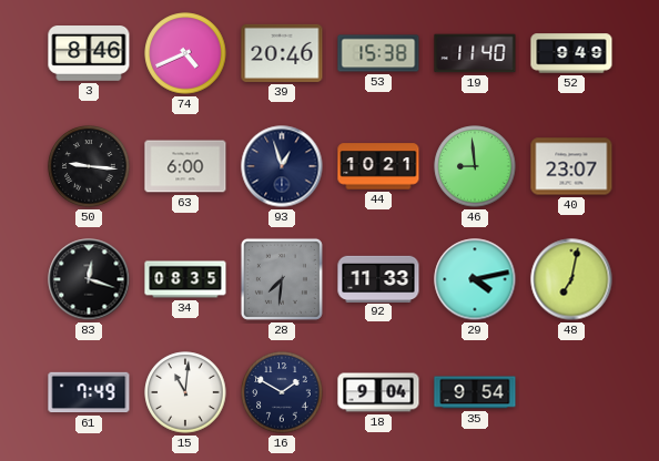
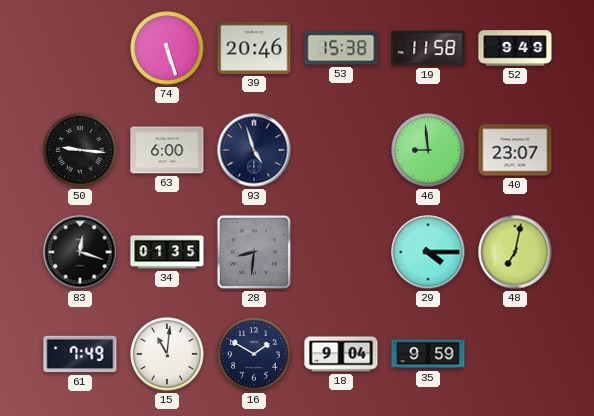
3: 8:46 -> none
74: 4:41 -> 5:27
19: 11:40 -> 11:58
93: 12:57 -> 4:57
44: 10:21 -> none
34: 08:35 -> 01:35
28: 7:31 -> 8:31
92: 11:33 -> none
29: 4:13 -> 4:15
35: 9:54 -> 9:59
